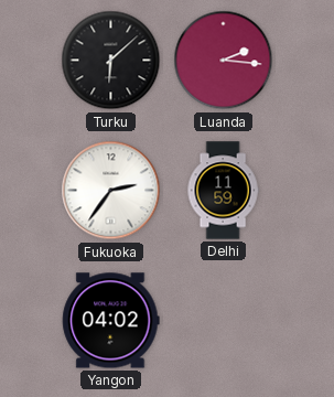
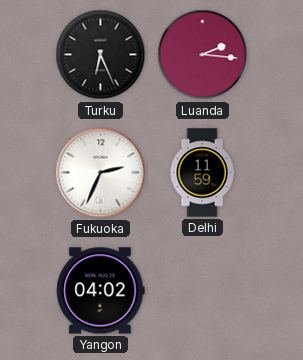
Turku: 6:08 -> 6:26
Fukuoka: 2:36 -> 2:34
